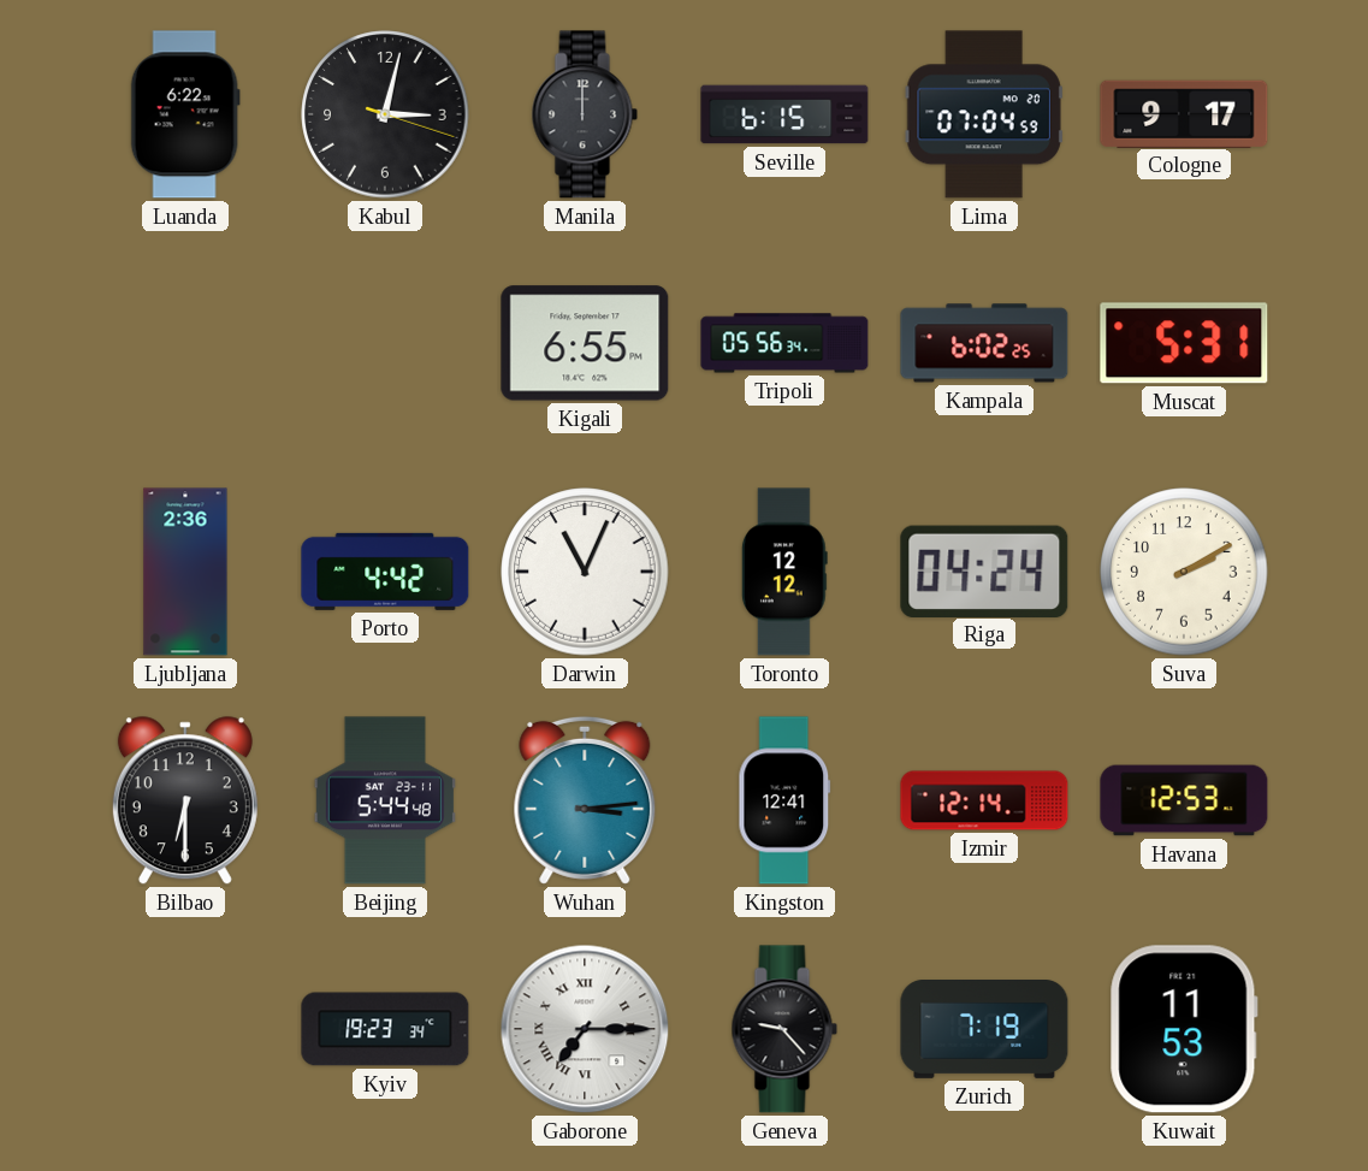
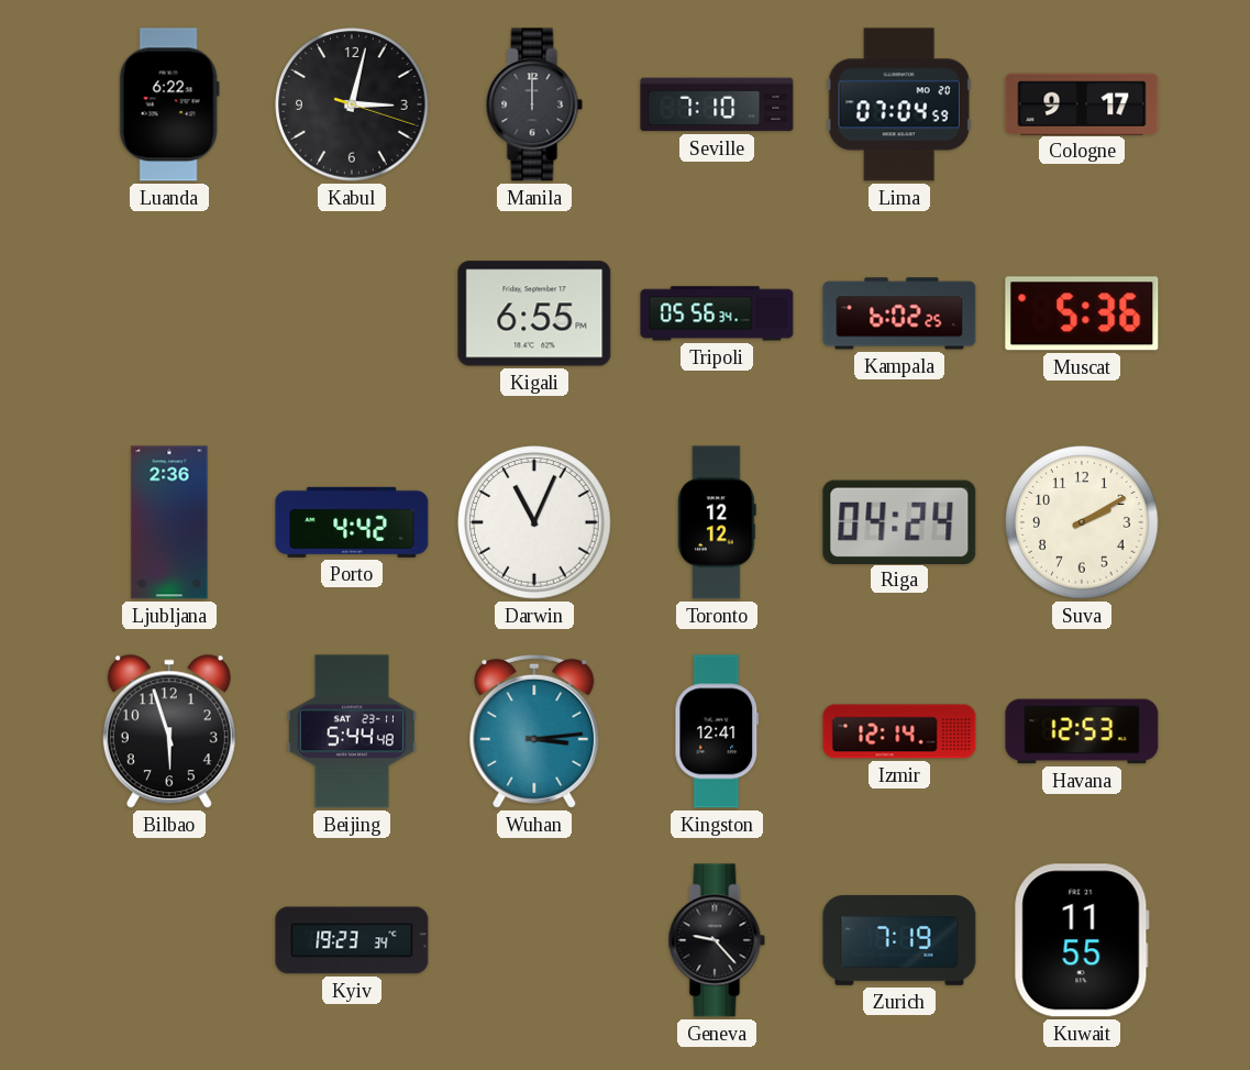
Seville: 6:15 -> 7:10
Muscat: 5:31 -> 5:36
Bilbao: 6:30 -> 5:57
Gaborone: 7:15 -> none
Kuwait: 11:53 -> 11:55
